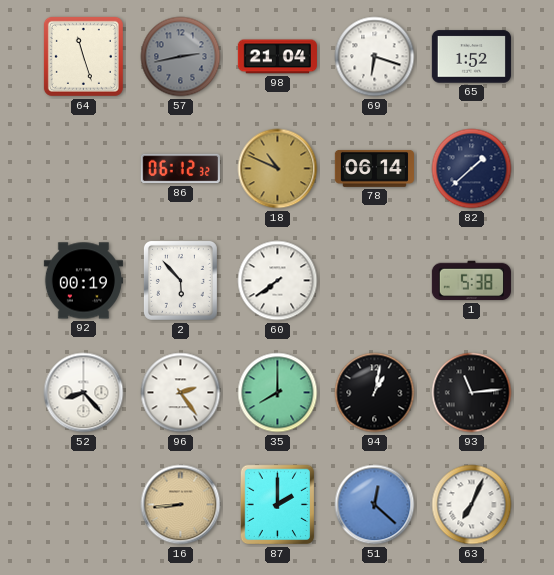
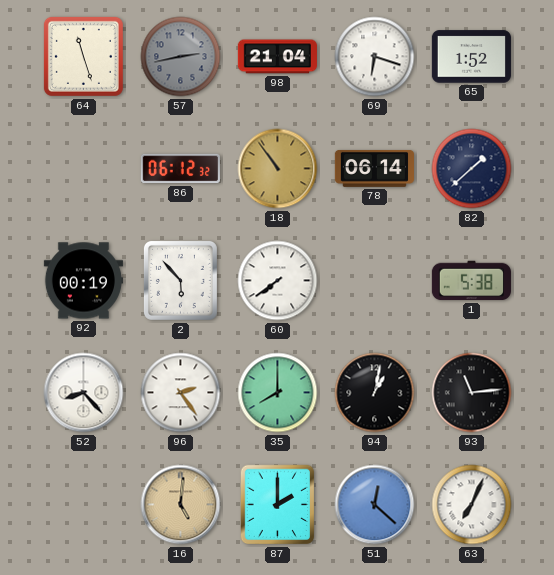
18: 10:49 -> 10:54
16: 8:44 -> 5:01
